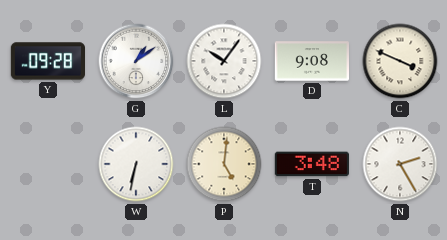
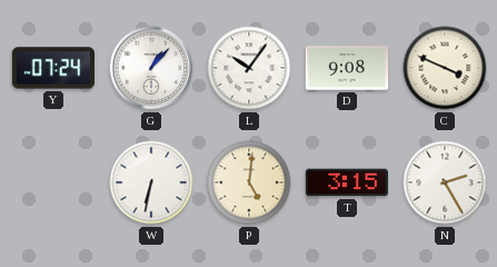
Y: 09:28 -> 07:24
G: 1:09 -> 1:07
T: 3:48 -> 3:15
